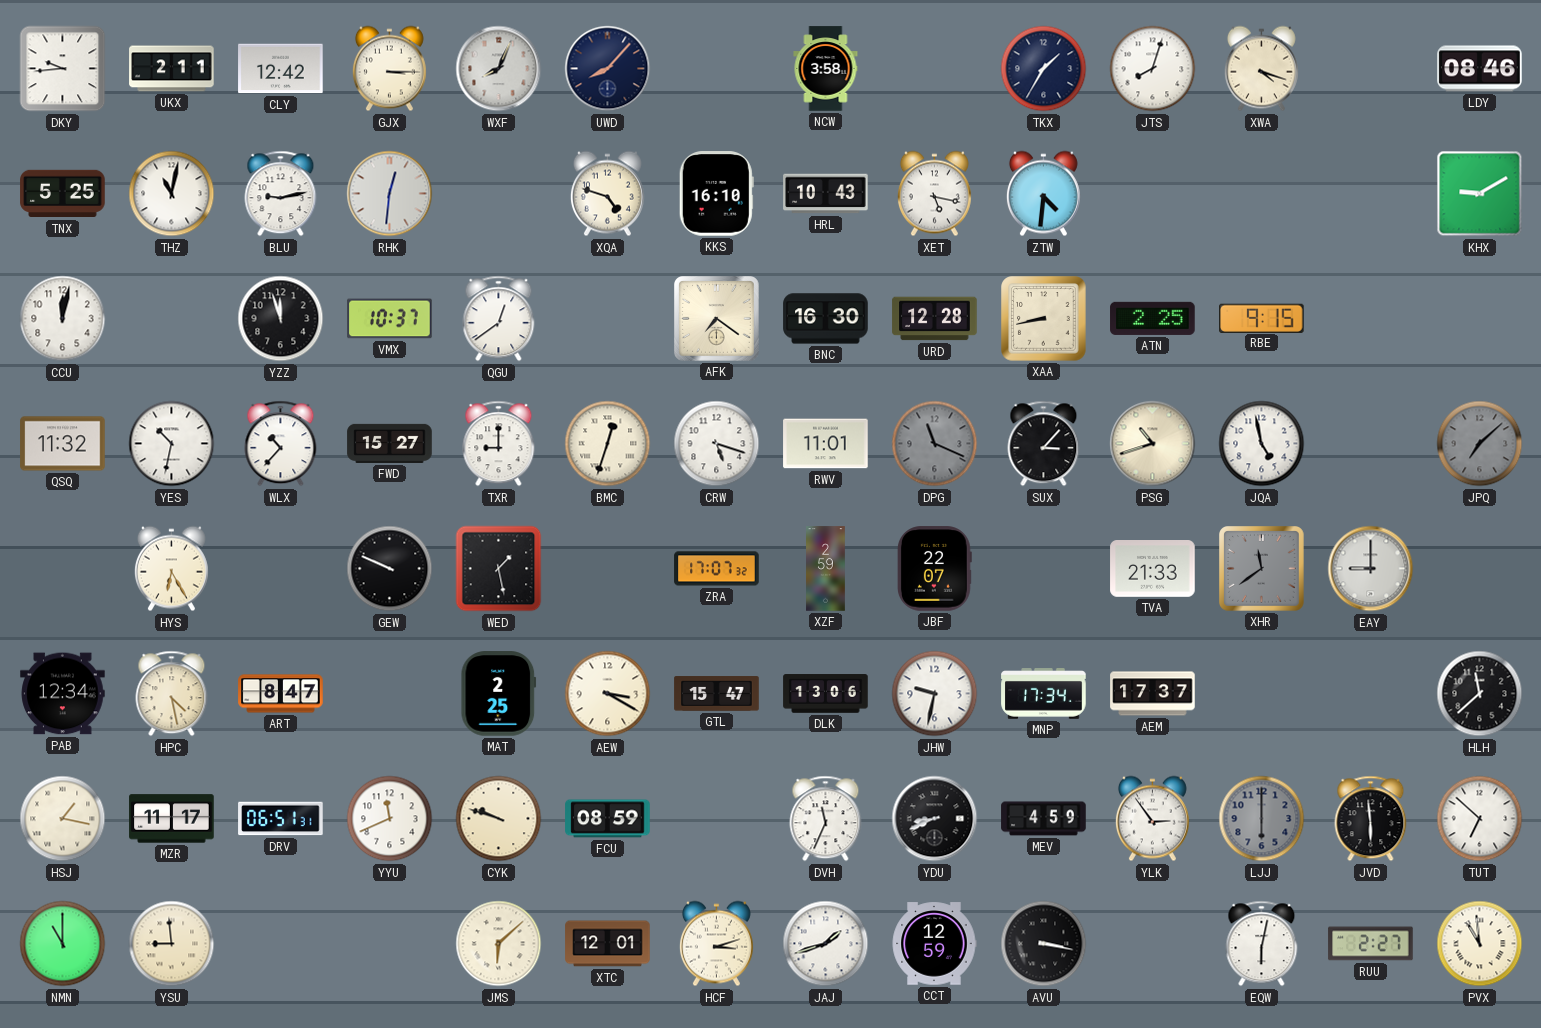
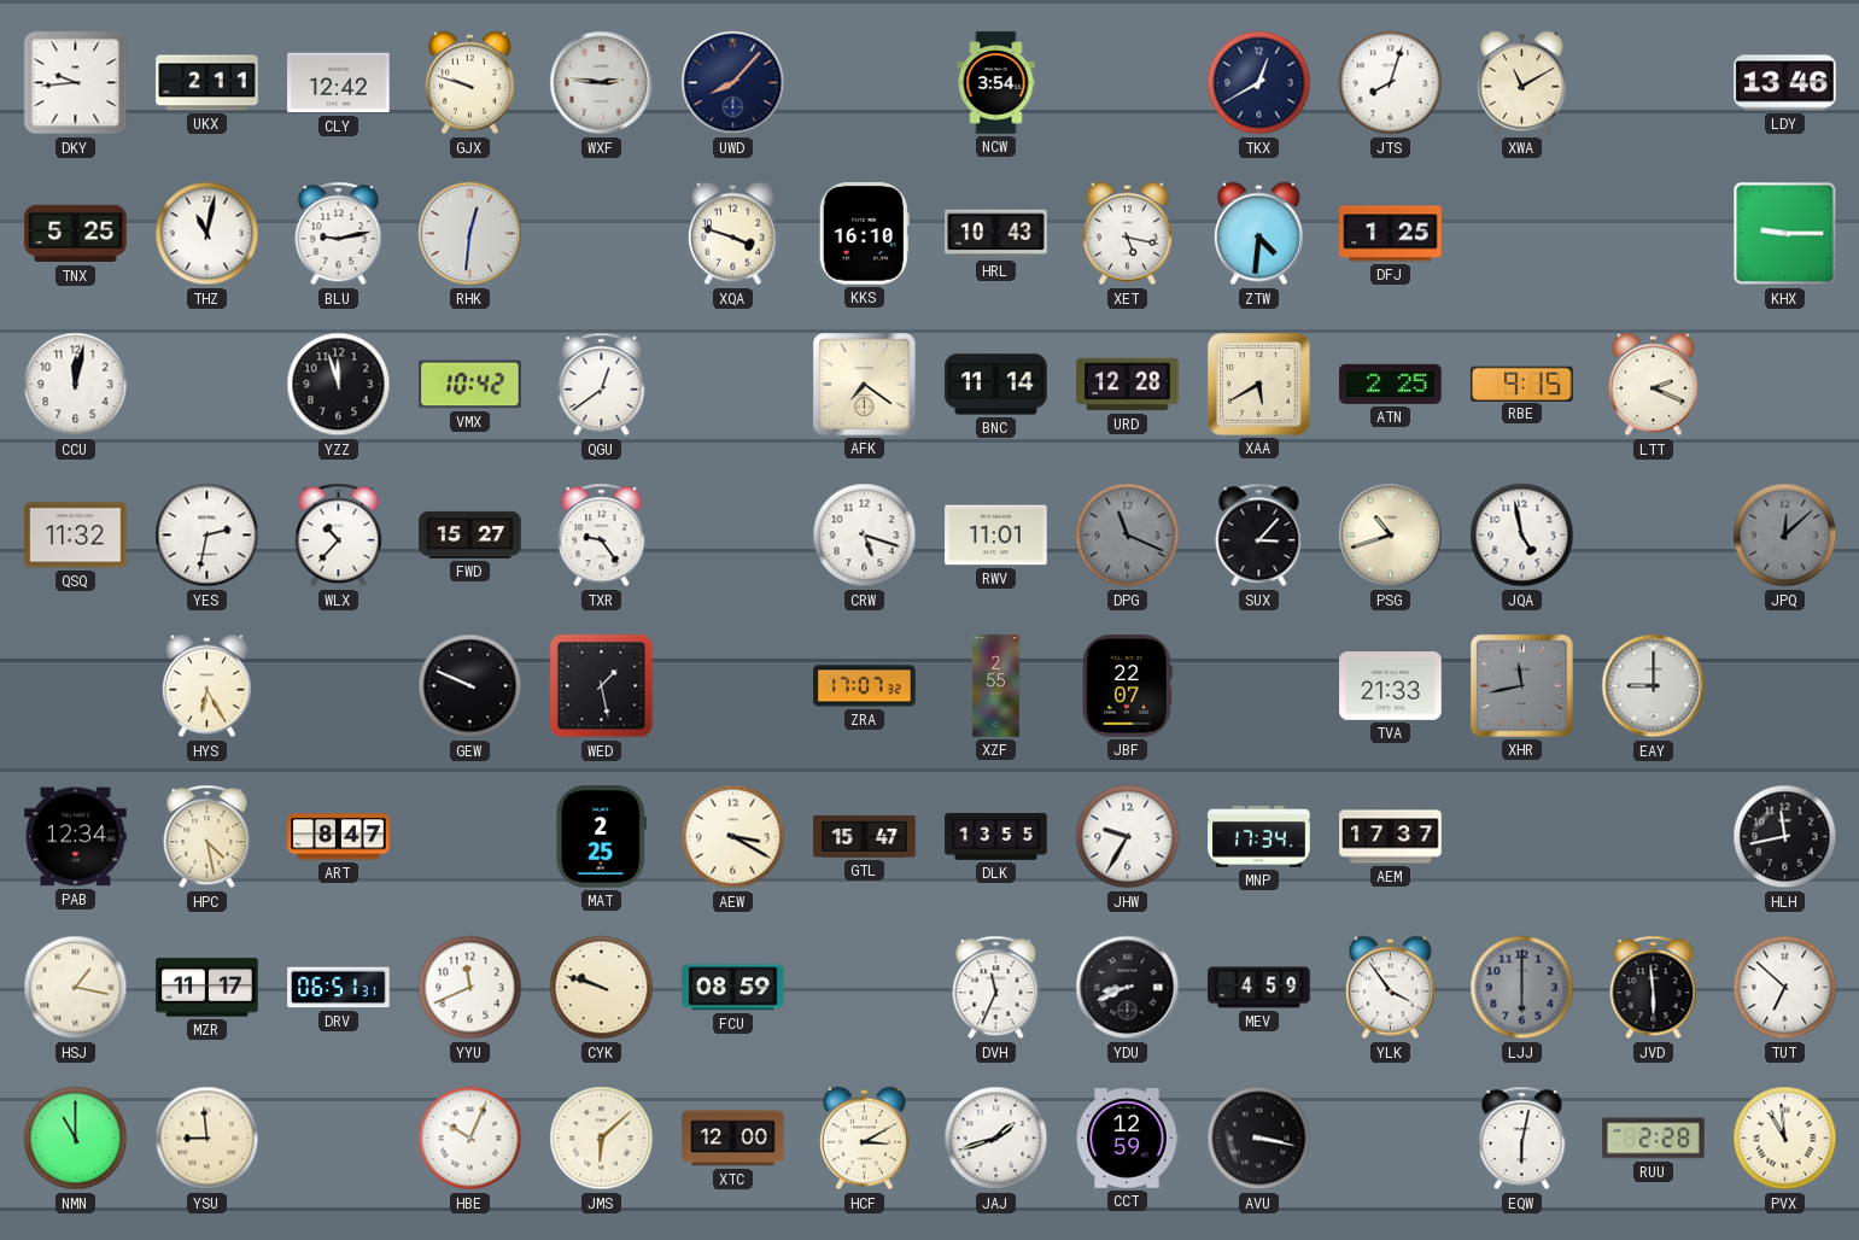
GJX: 3:15 -> 9:48
WXF: 8:04 -> 2:46
NCW: 3:58 -> 3:54
TKX: 1:35 -> 12:40
XWA: 4:18 -> 11:10
LDY: 08:46 -> 13:46
XQA: 4:48 -> 3:48
DFJ: none -> 1:25
KHX: 9:10 -> 9:15
VMX: 10:37 -> 10:42
BNC: 16:30 -> 11:14
XAA: 8:43 -> 5:40
LTT: none -> 2:19
YES: 10:32 -> 2:32
TXR: 9:00 -> 9:24
BMC: 12:33 -> none
JPQ: 7:08 -> 12:08
XZF: 2:59 -> 2:55
XHR: 11:39 -> 11:43
DLK: 13:06 -> 13:55
JHW: 9:32 -> 9:35
HLH: 11:38 -> 11:43
YLK: 2:54 -> 3:54
HBE: none -> 10:04
XTC: 12:01 -> 12:00
HCF: 3:12 -> 3:10
RUU: 2:27 -> 2:28
